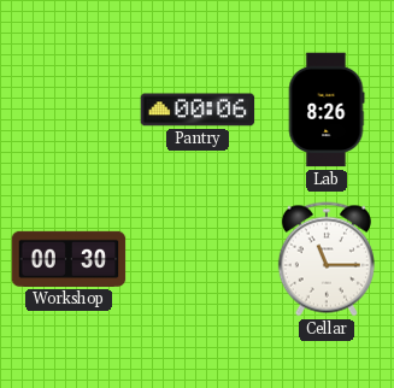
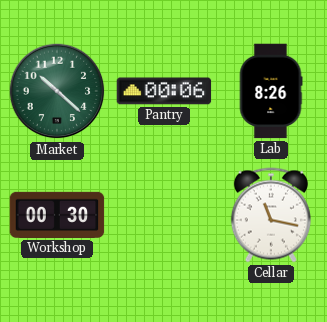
Market: none -> 10:22
Cellar: 11:15 -> 11:17
